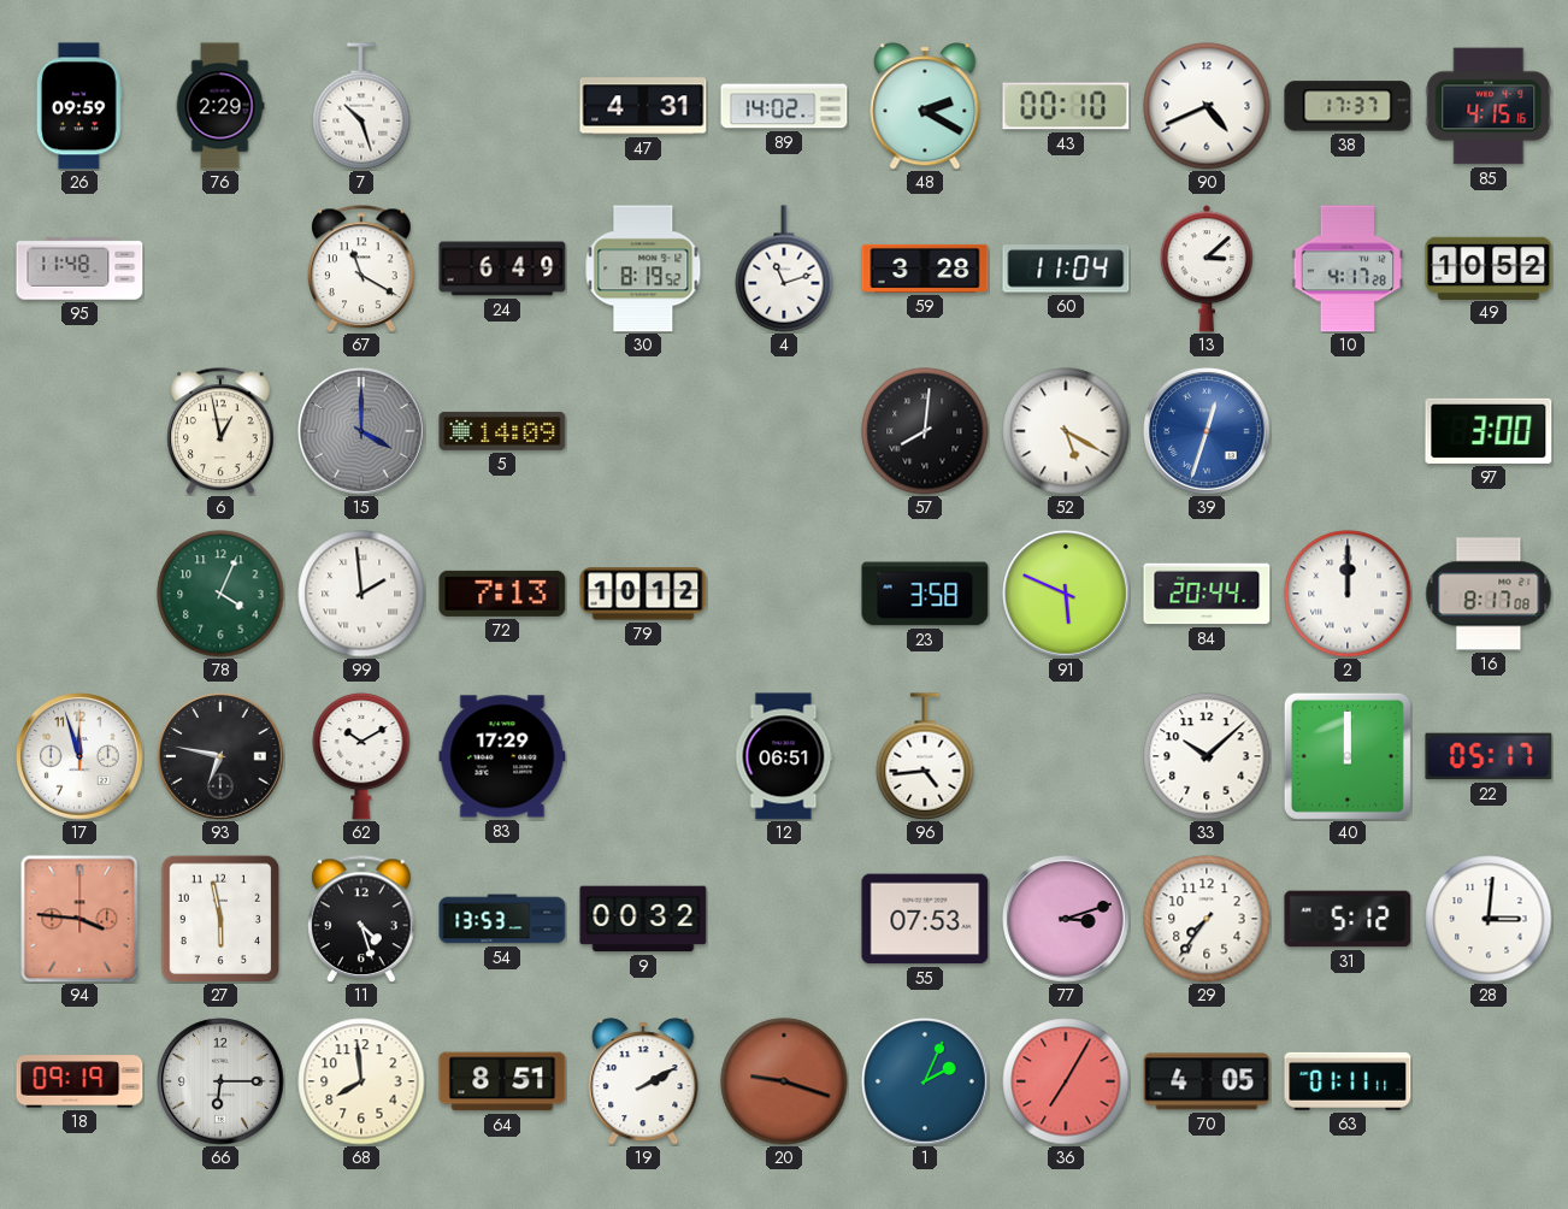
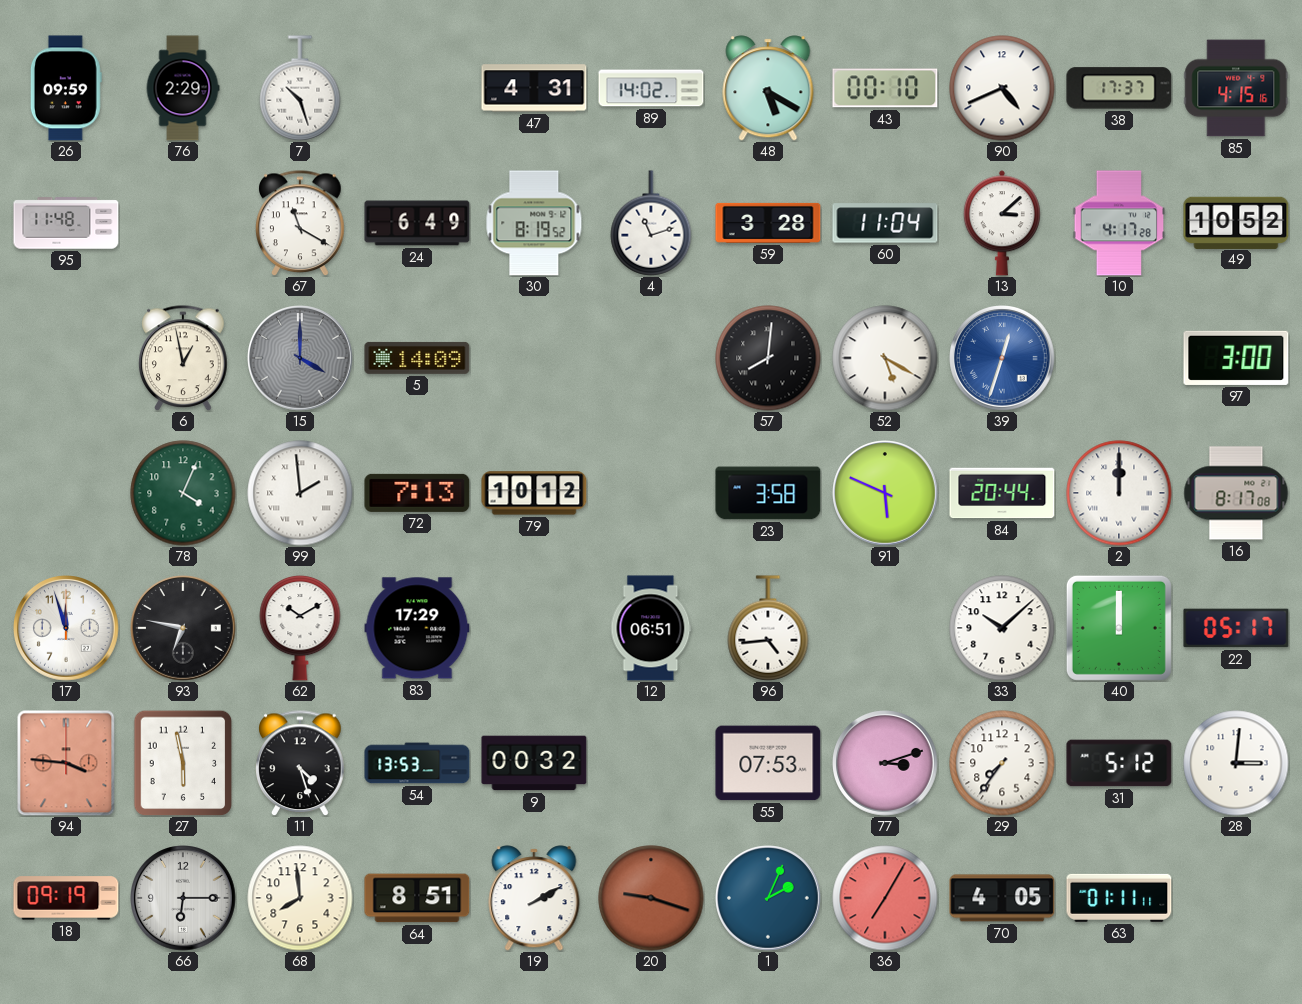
48: 2:20 -> 5:20
